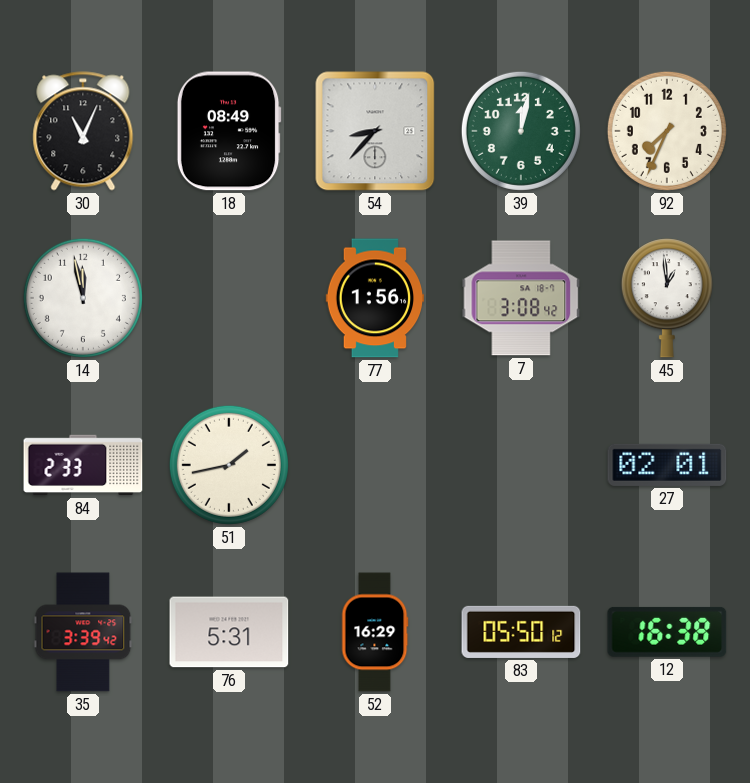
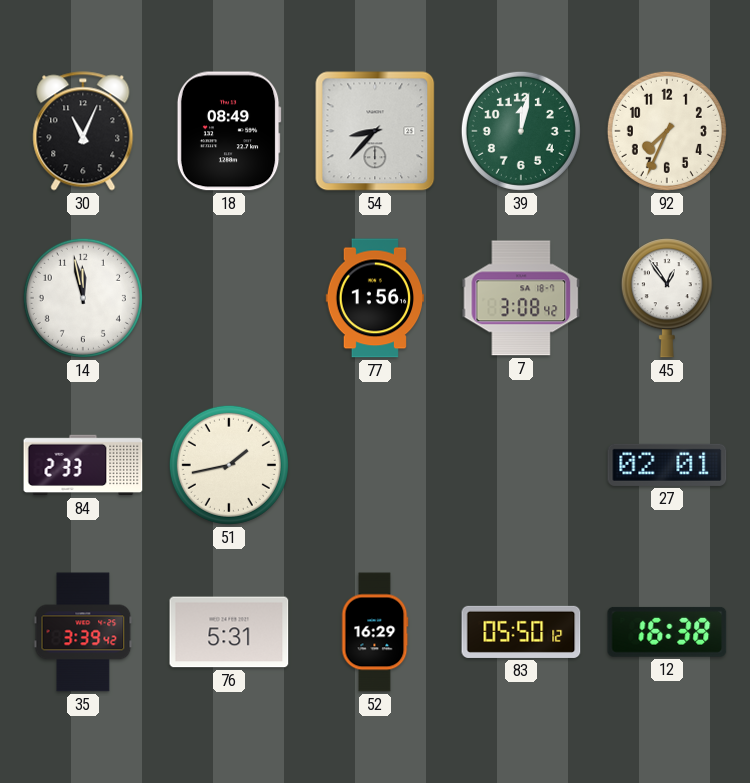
45: 12:59 -> 12:54
